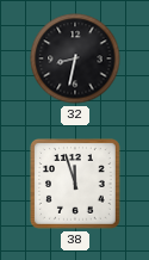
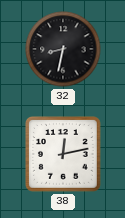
38: 11:57 -> 12:13
